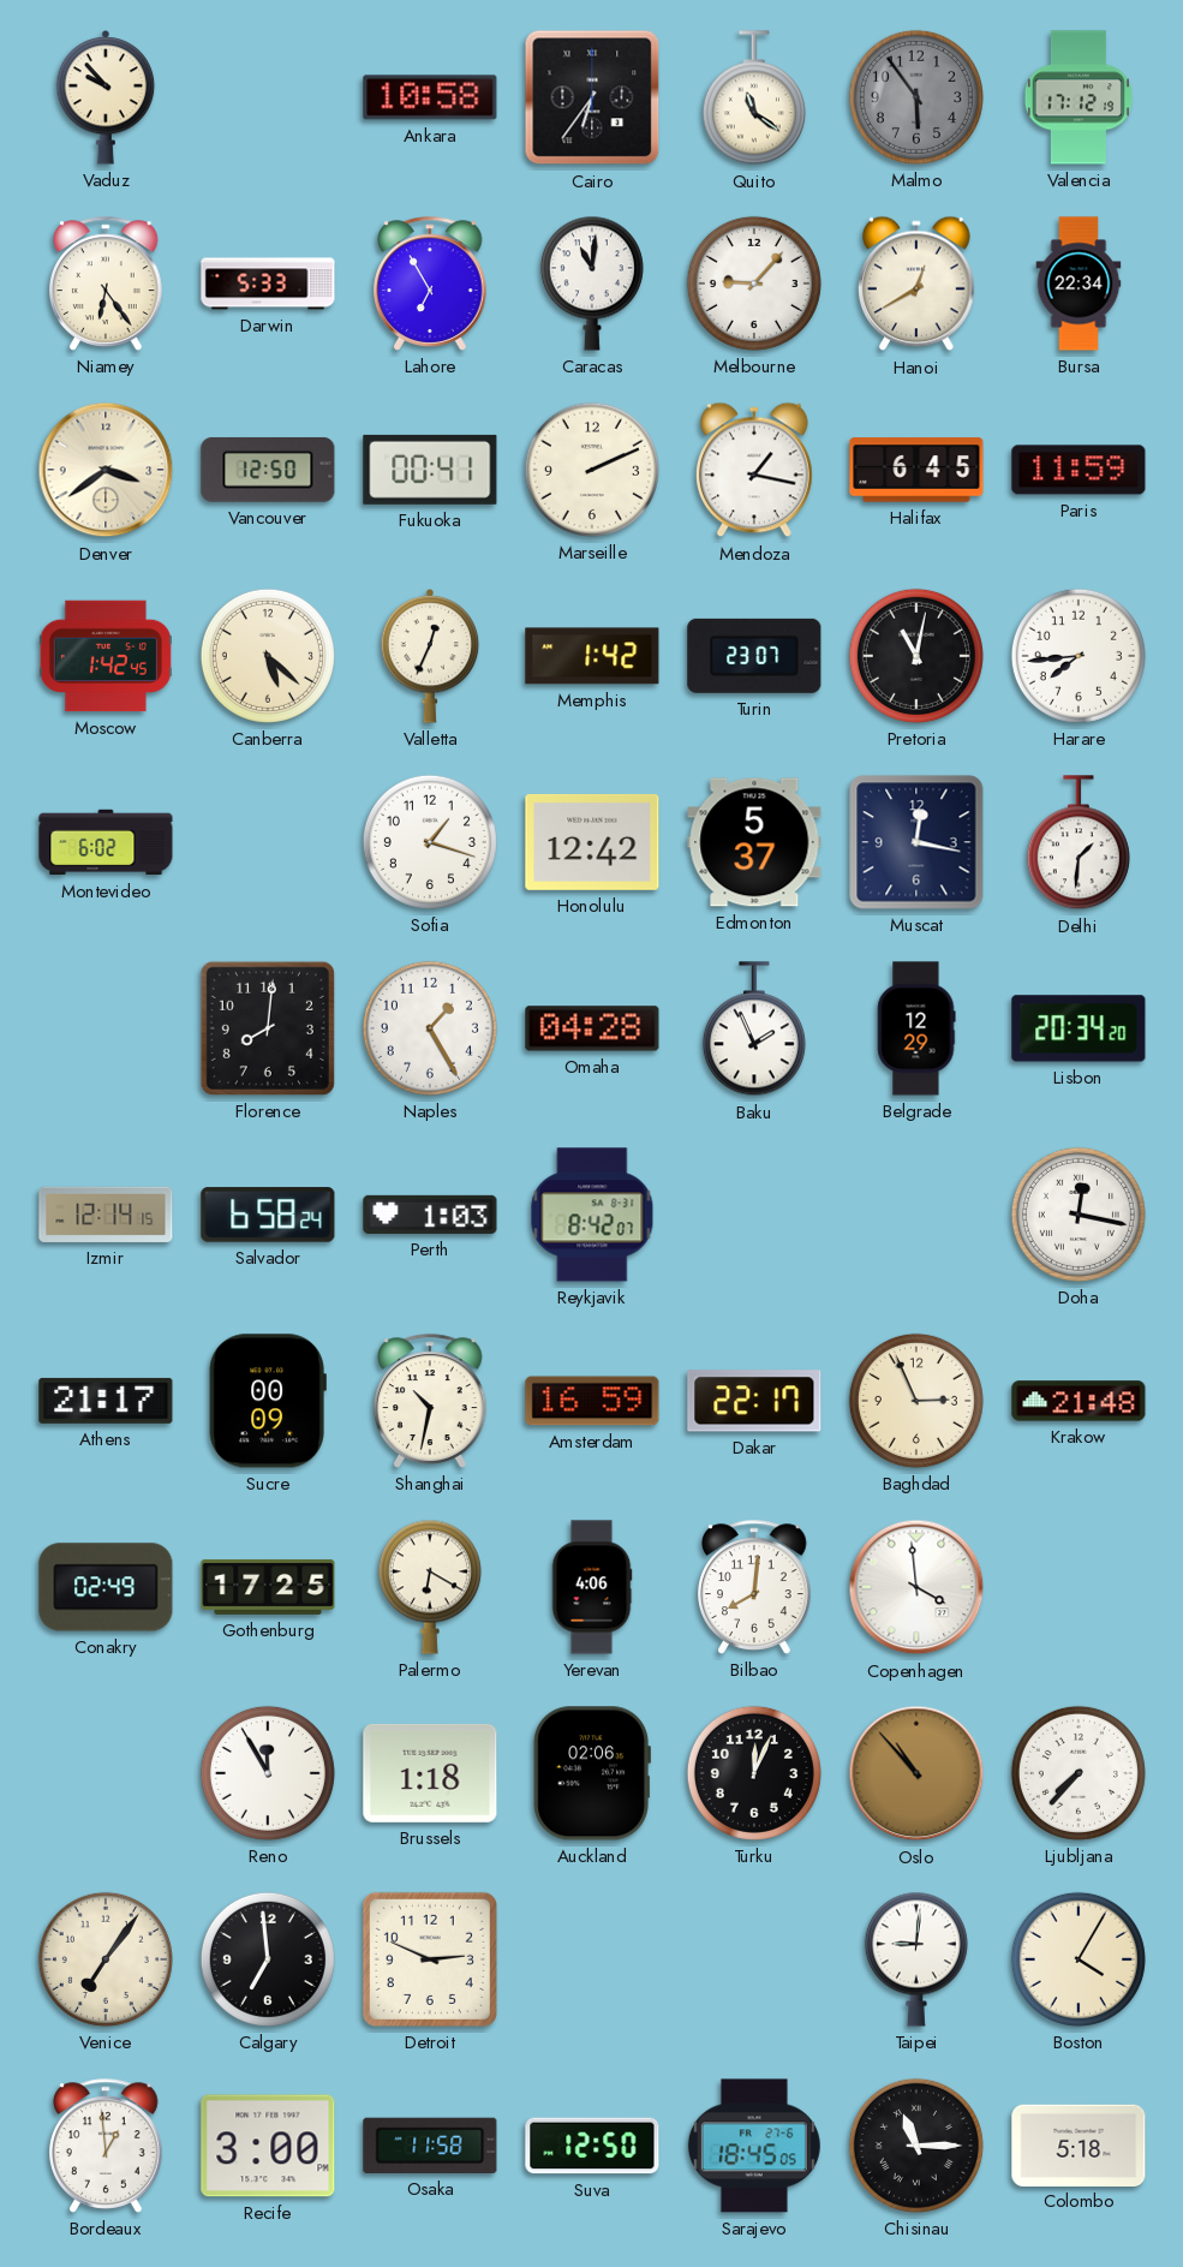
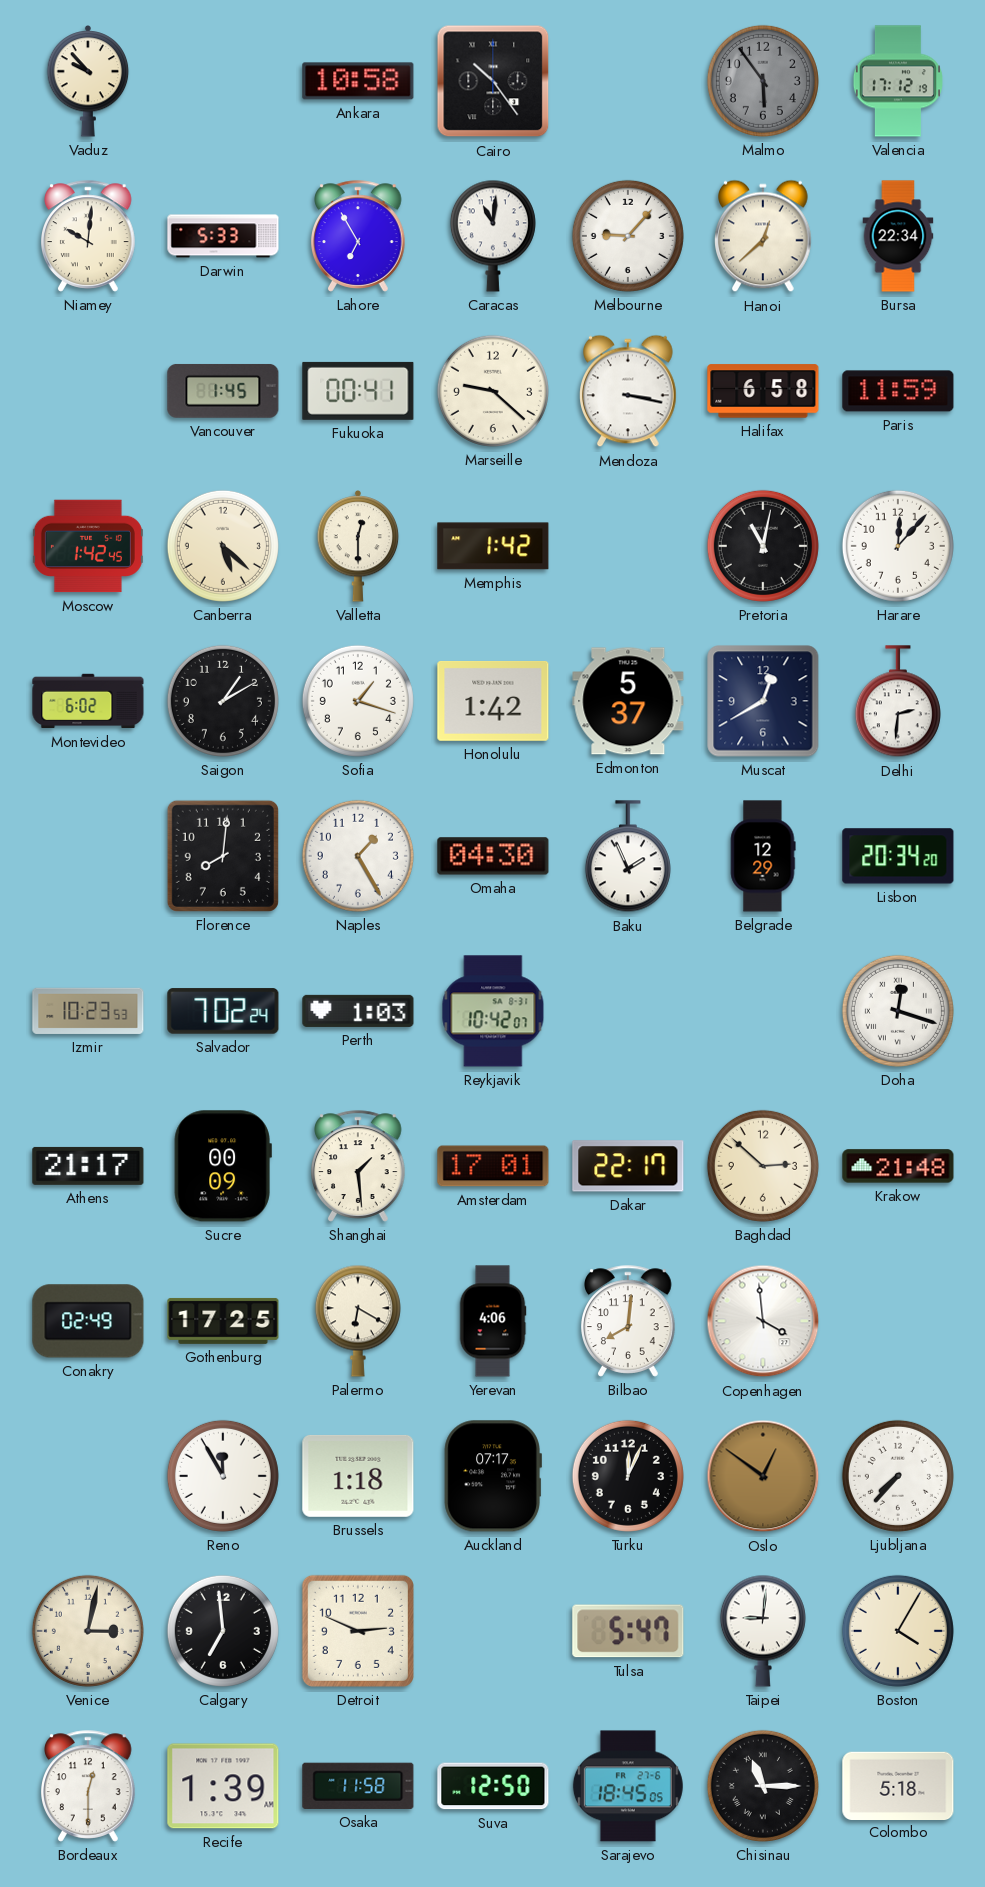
Cairo: 6:36 -> 10:24
Quito: 11:21 -> none
Niamey: 6:24 -> 10:01
Hanoi: 12:40 -> 12:38
Denver: 3:39 -> none
Vancouver: 12:50 -> 1:45
Marseille: 2:11 -> 9:22
Mendoza: 1:17 -> 3:17
Halifax: 6:45 -> 6:58
Valletta: 12:34 -> 12:30
Turin: 23:07 -> none
Harare: 7:44 -> 12:07
Saigon: none -> 1:10
Honolulu: 12:42 -> 1:42
Muscat: 12:17 -> 12:40
Delhi: 1:31 -> 2:31
Omaha: 04:28 -> 04:30
Izmir: 12:14 -> 10:23
Salvador: 6:58 -> 7:02
Reykjavik: 8:42 -> 10:42
Doha: 12:17 -> 12:18
Shanghai: 10:32 -> 1:29
Amsterdam: 16:59 -> 17:01
Baghdad: 2:56 -> 2:52
Auckland: 02:06 -> 07:17
Oslo: 10:53 -> 12:51
Venice: 7:06 -> 3:02
Tulsa: none -> 5:47
Bordeaux: 12:59 -> 12:30
Recife: 3:00 -> 1:39
